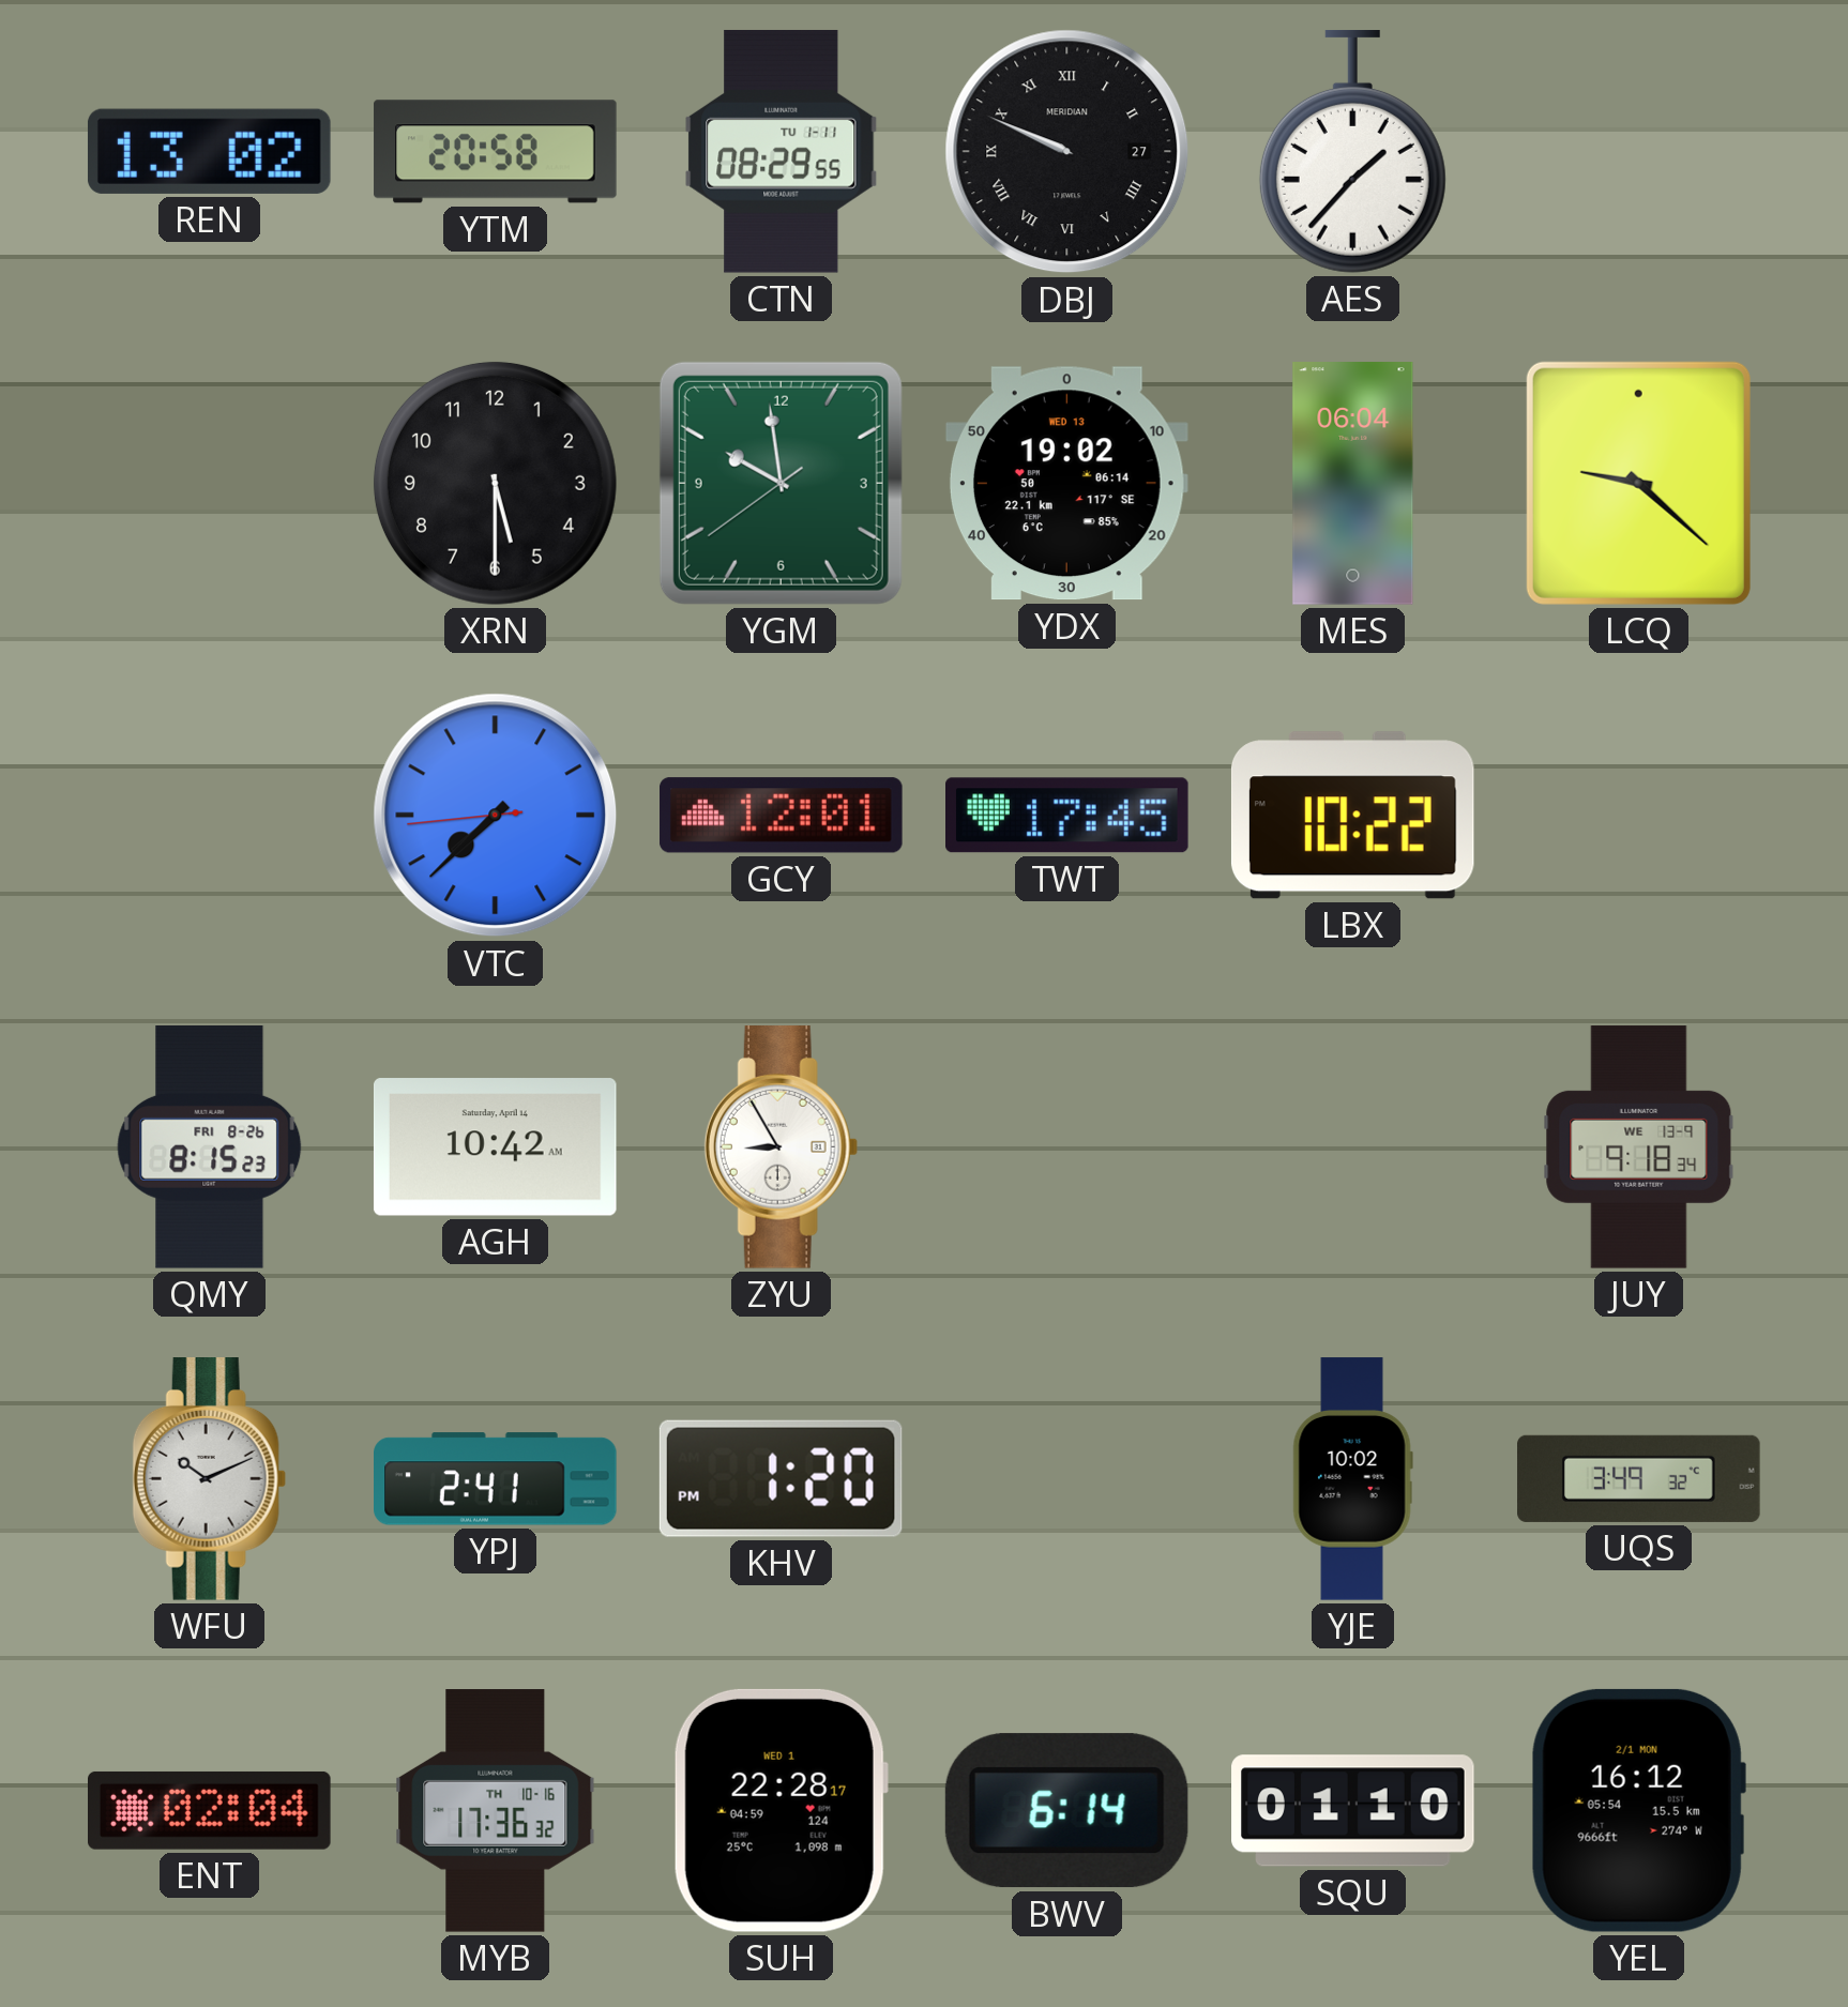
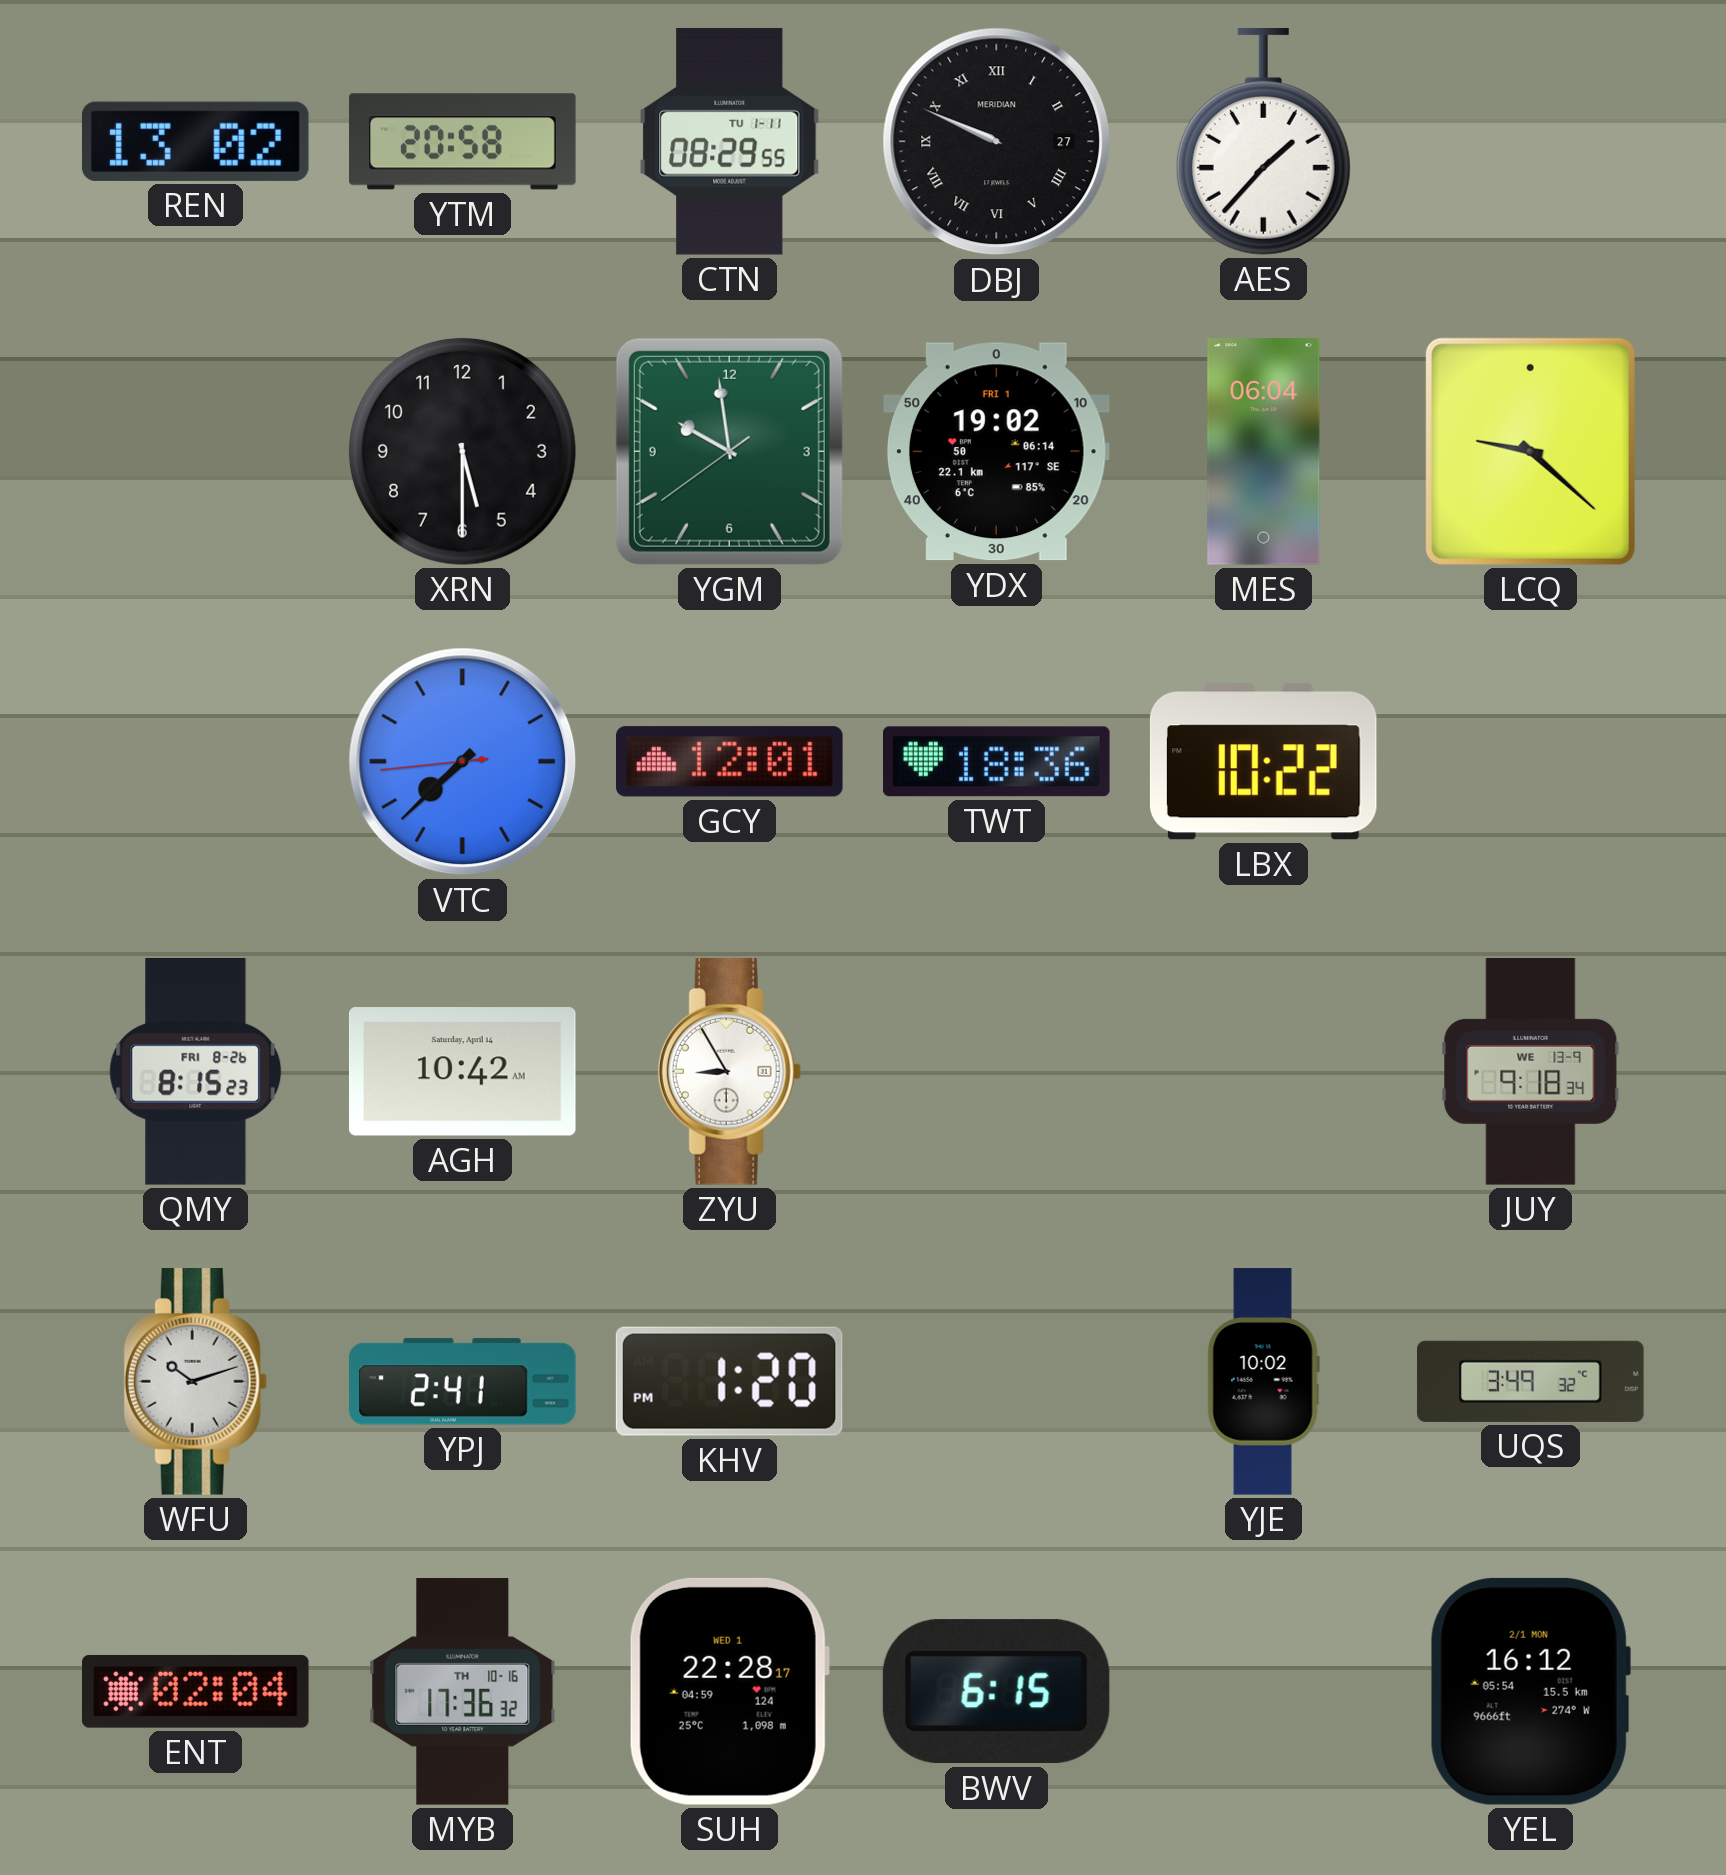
YDX date: WED 13 -> FRI 1
TWT: 17:45 -> 18:36
WFU: 10:11 -> 10:12
BWV: 6:14 -> 6:15
SQU: 01:10 -> none
